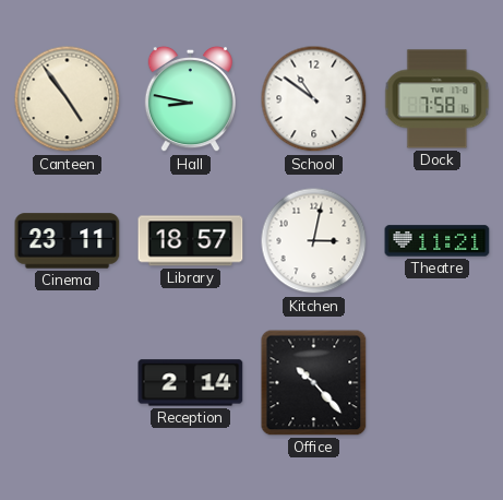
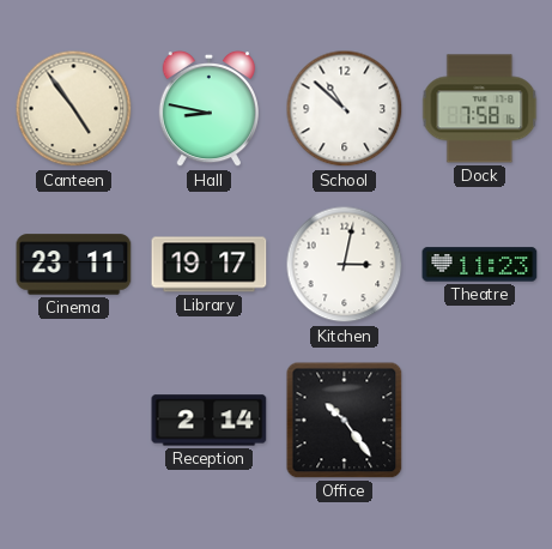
School: 10:51 -> 10:52
Library: 18:57 -> 19:17
Theatre: 11:21 -> 11:23
Office: 10:23 -> 10:24
